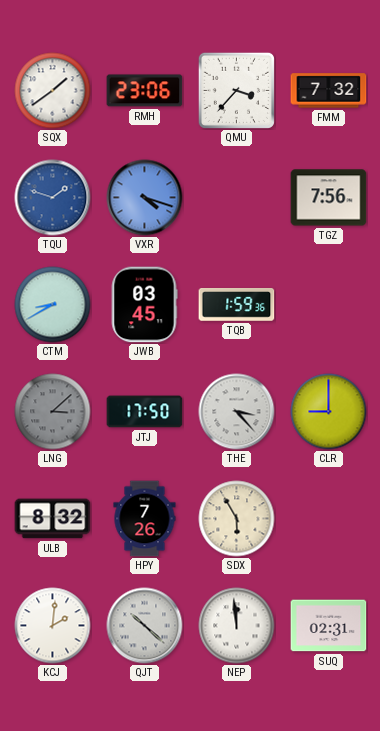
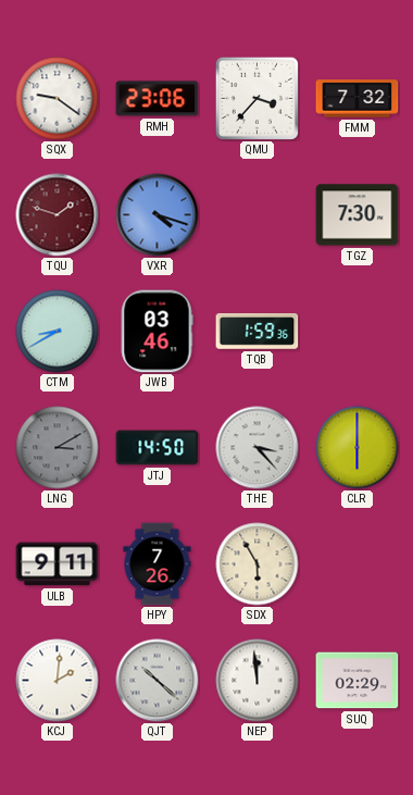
SQX: 1:39 -> 9:21
TQU dial: blue -> burgundy
TGZ: 7:56 -> 7:30
JWB: 03:45 -> 03:46
LNG: 3:08 -> 3:10
JTJ: 17:50 -> 14:50
CLR: 9:00 -> 6:00
ULB: 8:32 -> 9:11
SUQ: 02:31 -> 02:29
